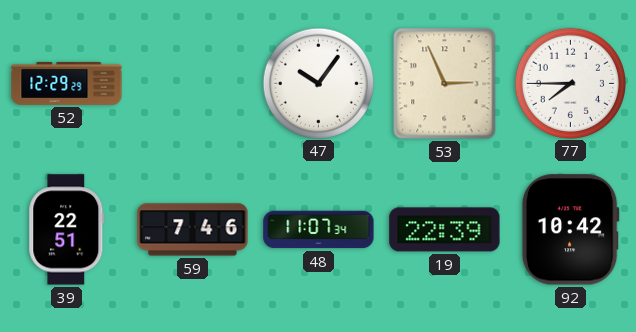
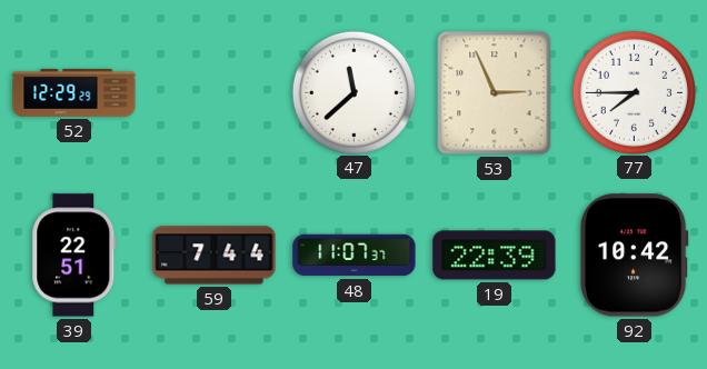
47: 10:06 -> 11:38
59: 7:46 -> 7:44
48: 11:07:34 -> 11:07:37
